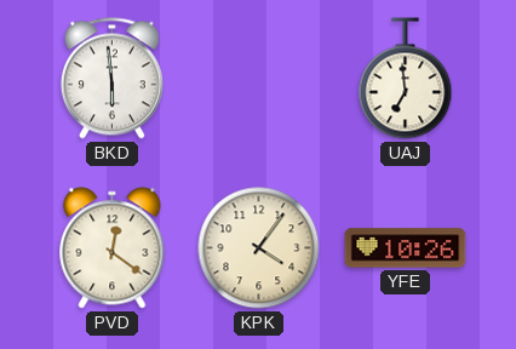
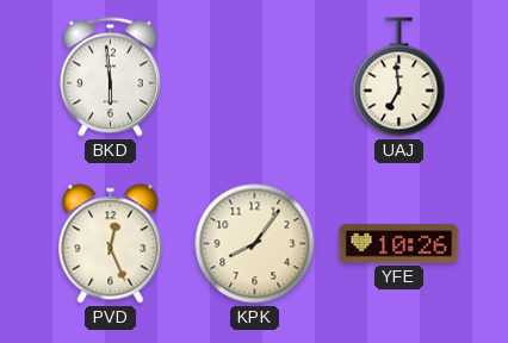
PVD: 12:21 -> 12:26
KPK: 4:06 -> 8:06
